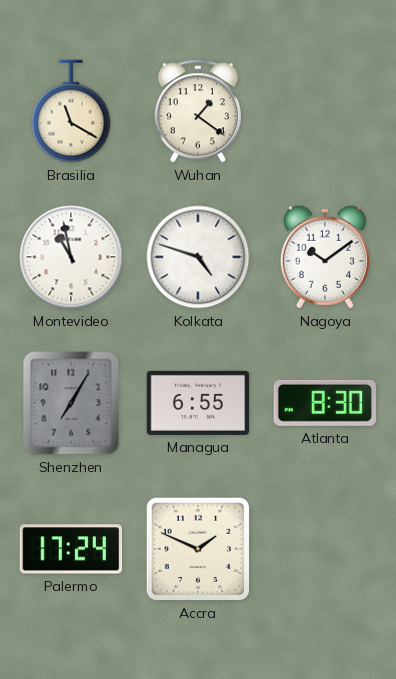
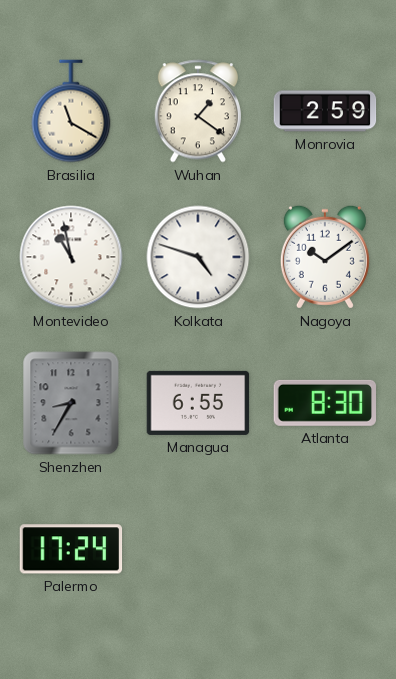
Monrovia: none -> 2:59
Shenzhen: 7:05 -> 8:35
Accra: 1:49 -> none
